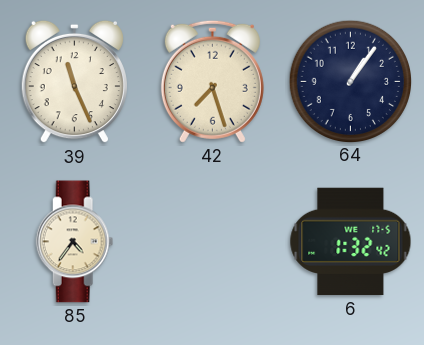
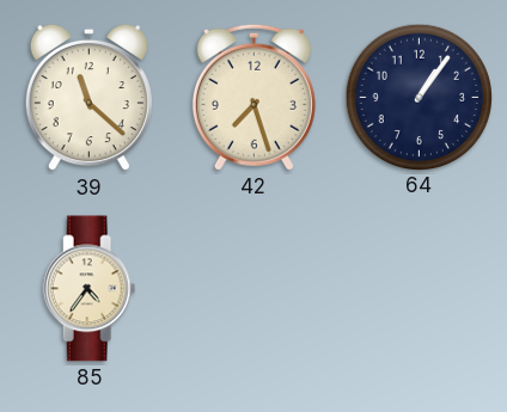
39: 11:26 -> 11:22
6: 1:32 -> none
